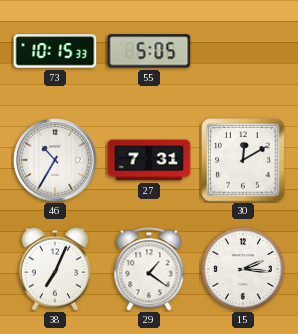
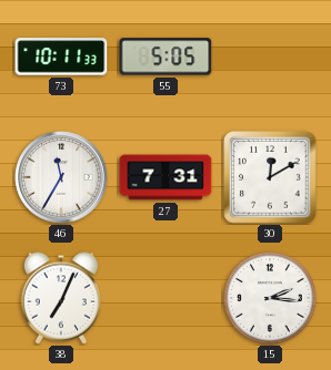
73: 10:15 -> 10:11
46: 10:35 -> 11:35
29: 1:21 -> none
